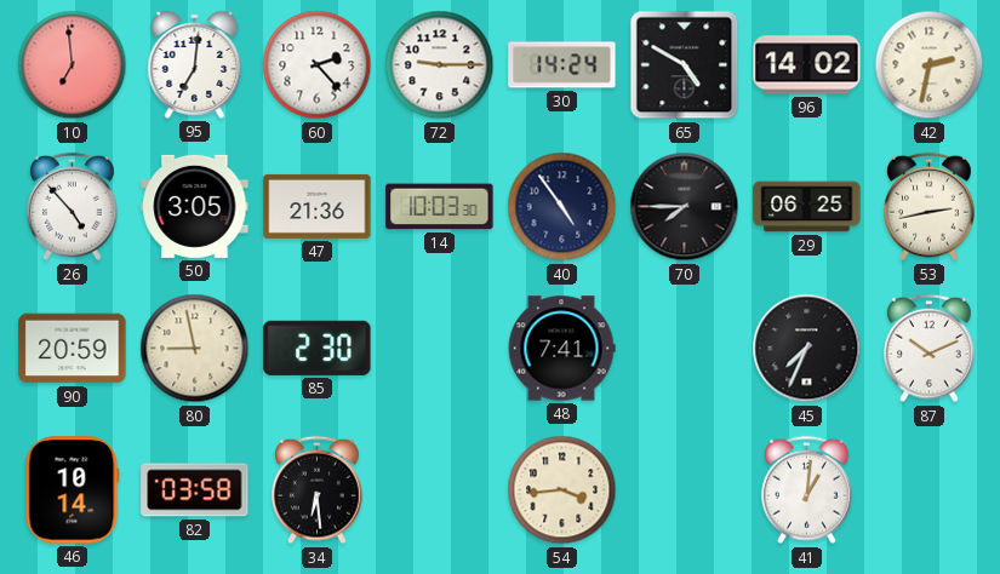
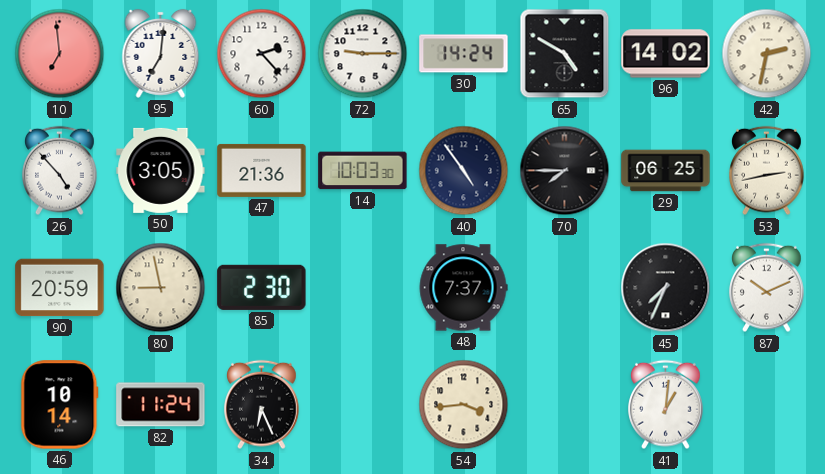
48: 7:41 -> 7:37
82: 03:58 -> 11:24
34: 6:29 -> 6:26
